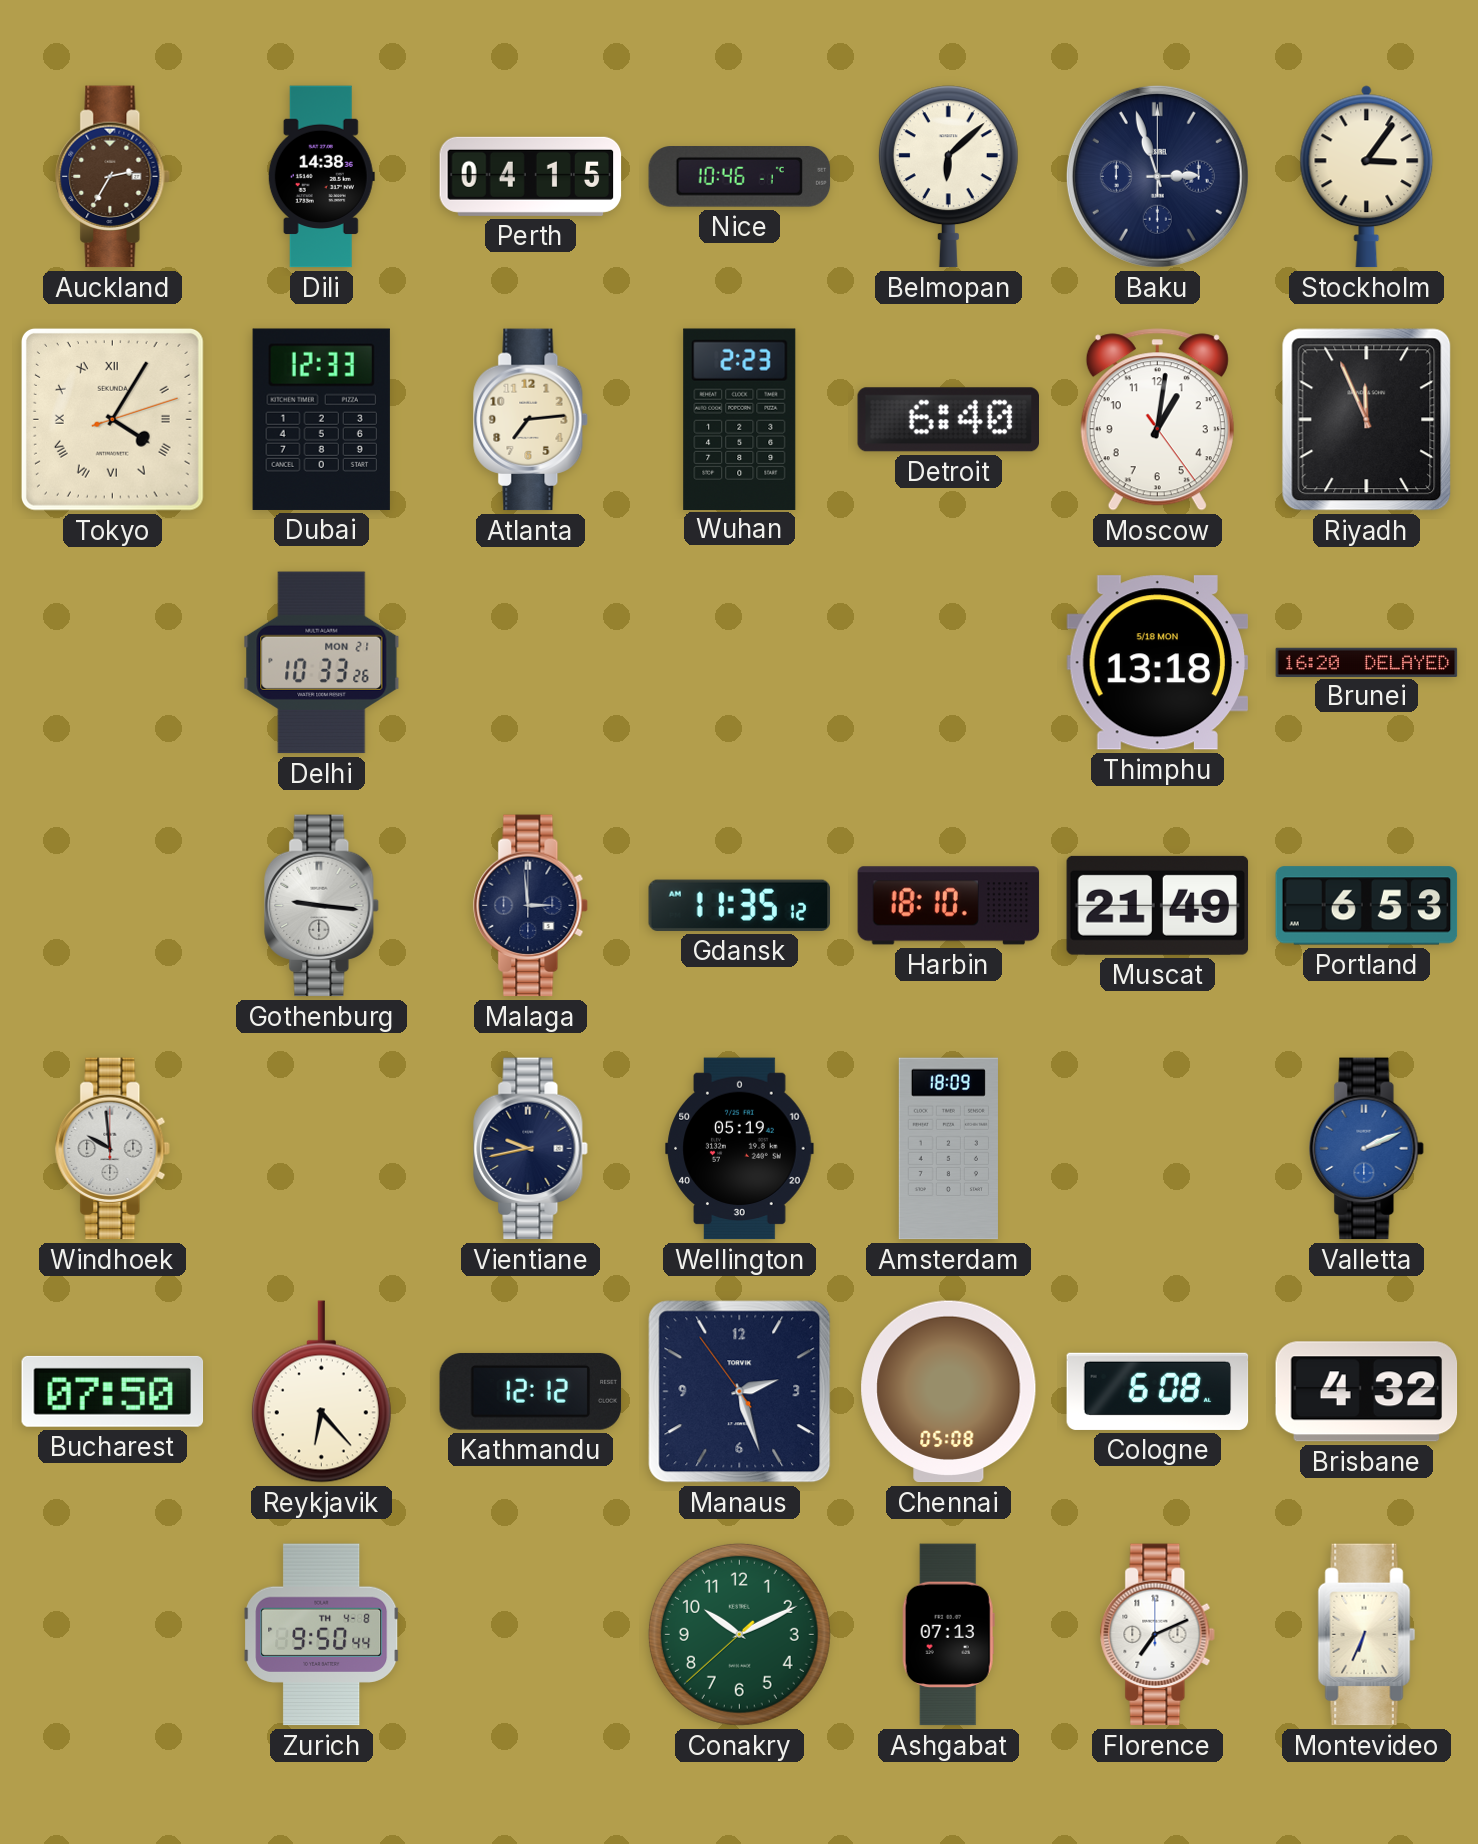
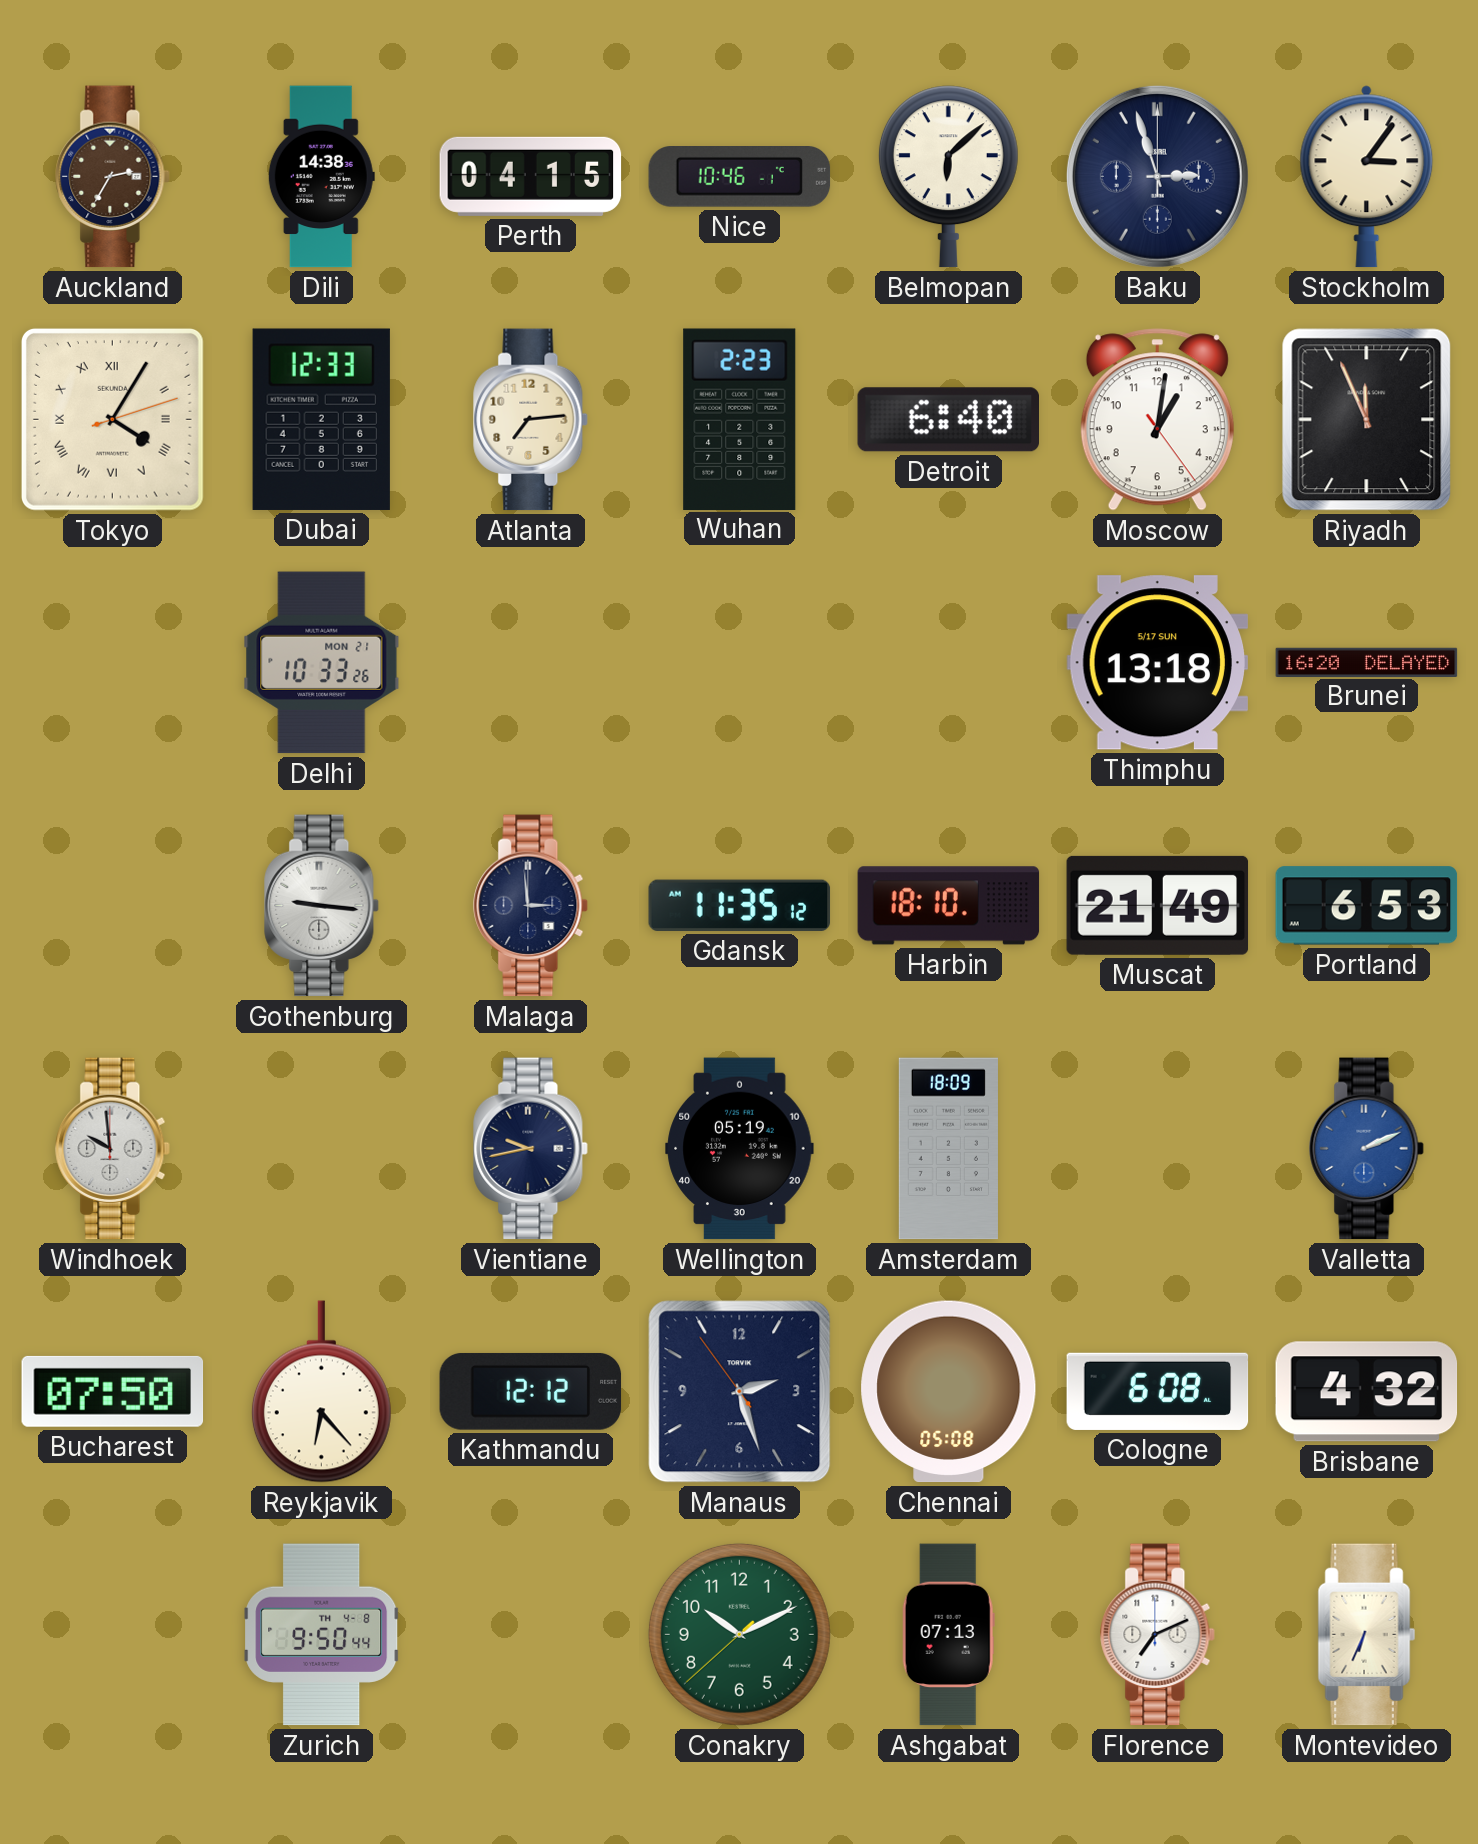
Thimphu date: 5/18 MON -> 5/17 SUN
